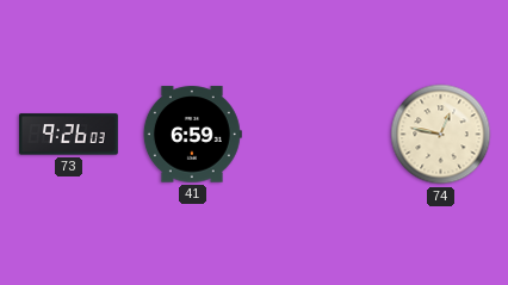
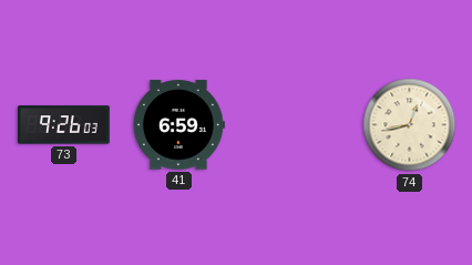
74: 12:47 -> 12:43
